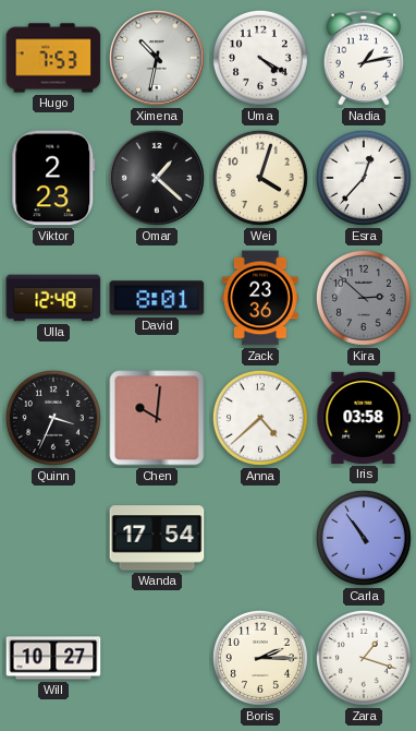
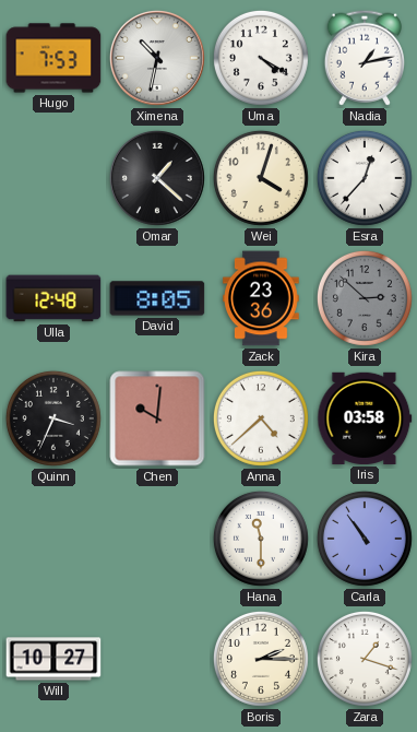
Viktor: 2:23 -> none
David: 8:01 -> 8:05
Wanda: 17:54 -> none
Hana: none -> 11:30
